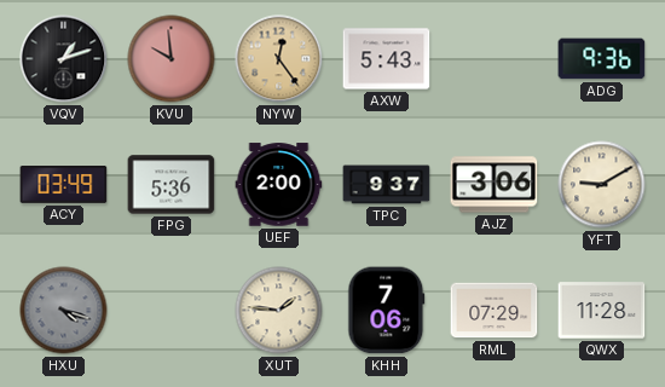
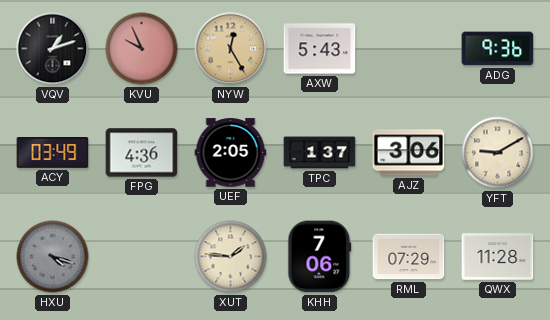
KVU: 9:59 -> 9:56
NYW: 12:24 -> 12:25
FPG: 5:36 -> 4:36
UEF: 2:00 -> 2:05
TPC: 9:37 -> 1:37
